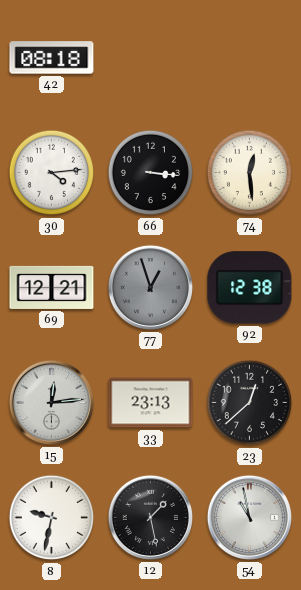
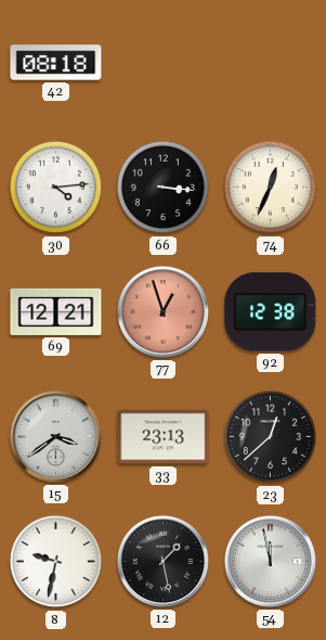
74: 12:29 -> 12:34
77 dial: grey -> salmon
15: 12:14 -> 3:39
54: 10:58 -> 11:58
